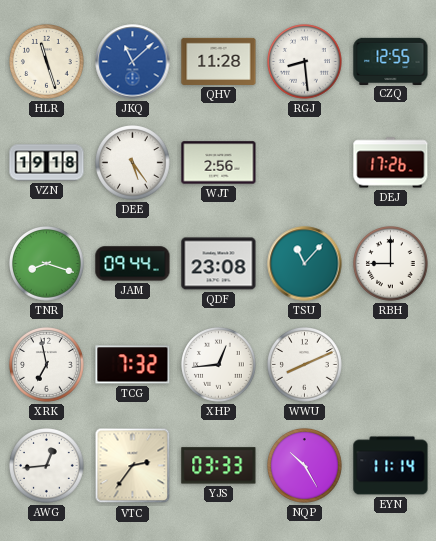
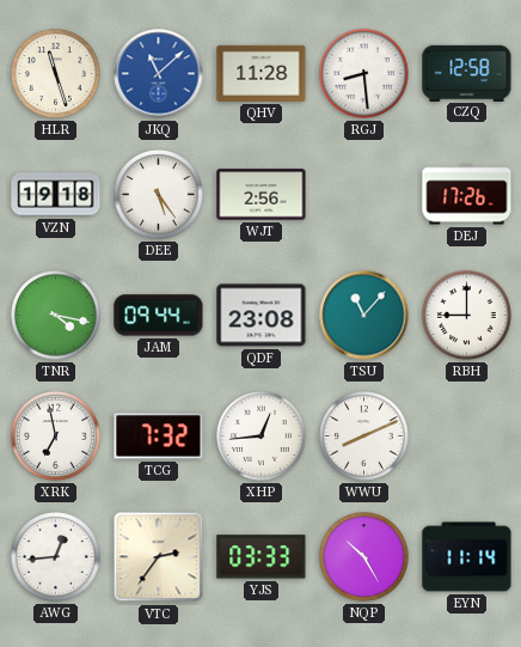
CZQ: 12:55 -> 12:58
TNR: 8:18 -> 4:17
